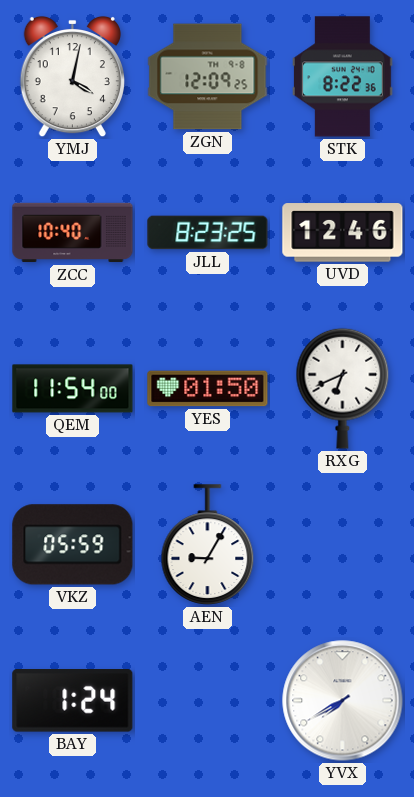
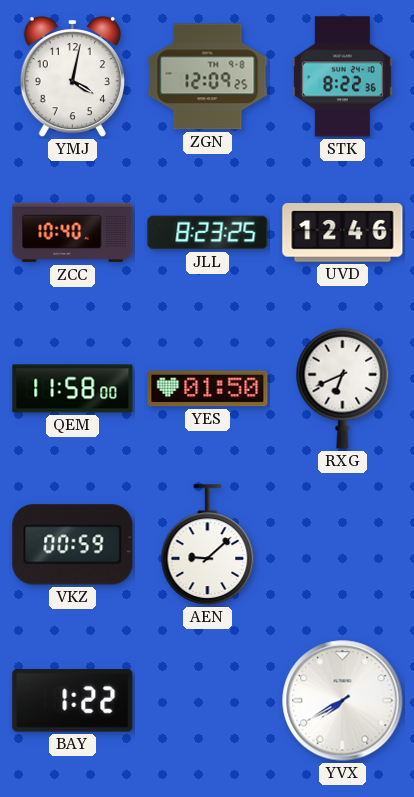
QEM: 11:54 -> 11:58
VKZ: 05:59 -> 00:59
AEN: 9:05 -> 9:08
BAY: 1:24 -> 1:22
